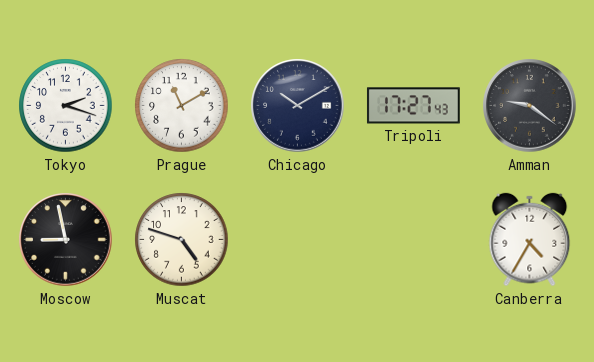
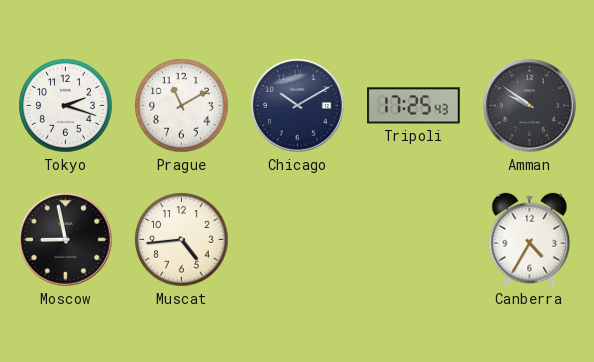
Tripoli: 17:27 -> 17:25
Amman: 9:21 -> 9:51
Muscat: 4:48 -> 4:44
